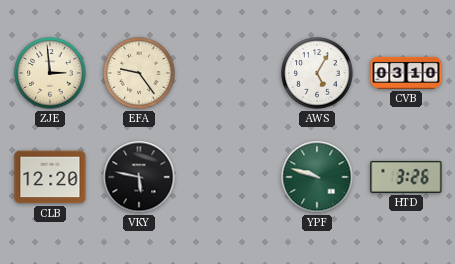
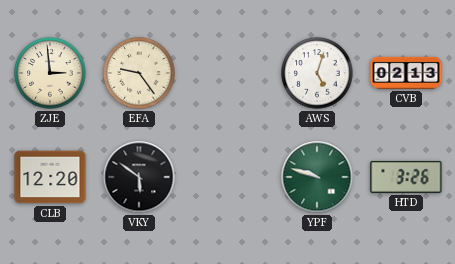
AWS: 5:05 -> 5:03
CVB: 03:10 -> 02:13
VKY: 5:47 -> 5:51
